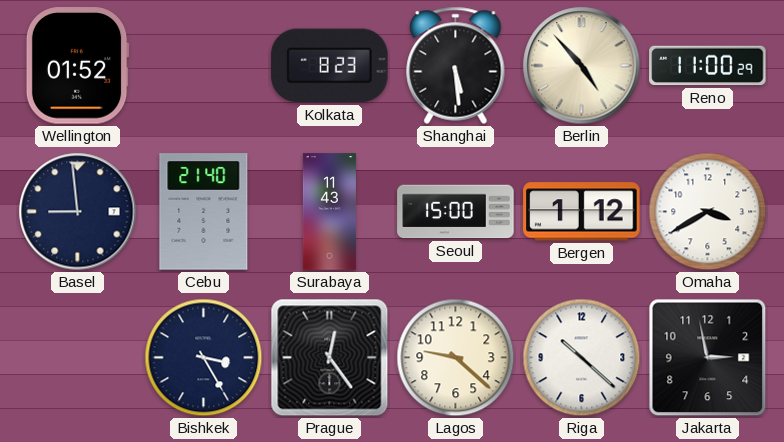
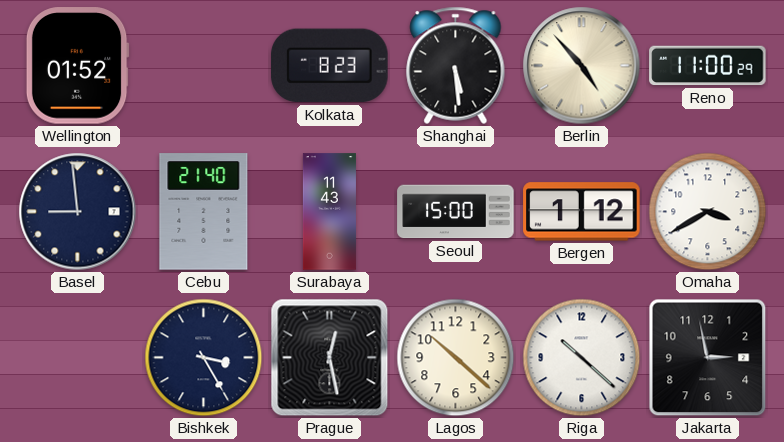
Prague: 12:24 -> 12:28
Lagos: 9:22 -> 10:22
